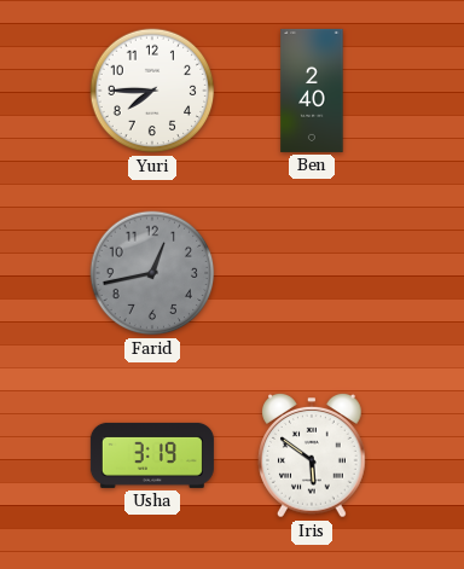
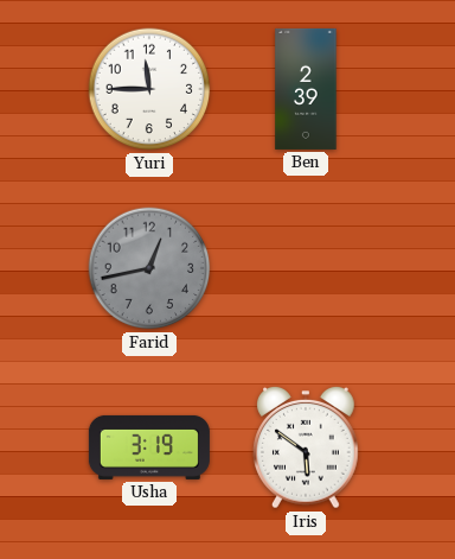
Yuri: 7:45 -> 11:45
Ben: 2:40 -> 2:39
